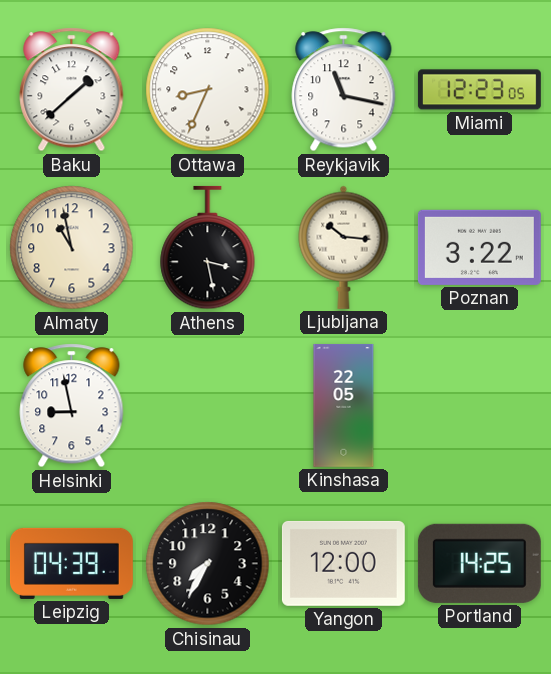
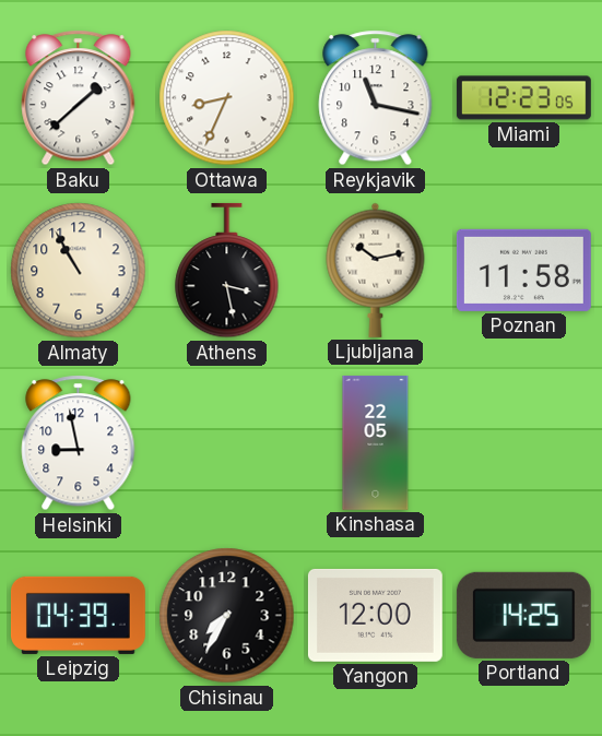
Almaty: 10:58 -> 10:55
Ljubljana: 10:16 -> 10:13
Poznan: 3:22 -> 11:58
